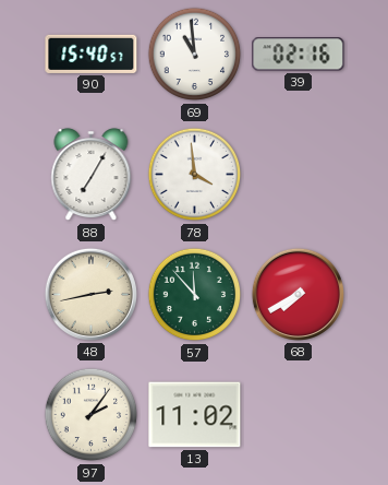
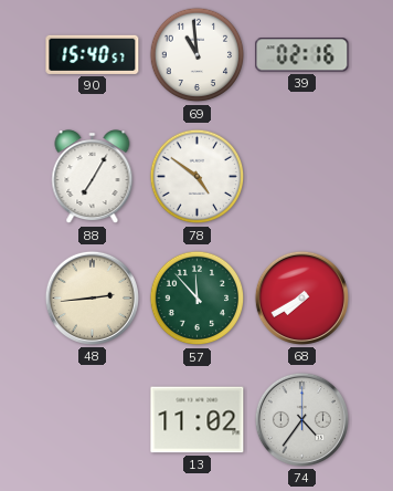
78: 3:59 -> 4:51
48: 2:43 -> 2:44
97: 2:06 -> none
74: none -> 4:36
